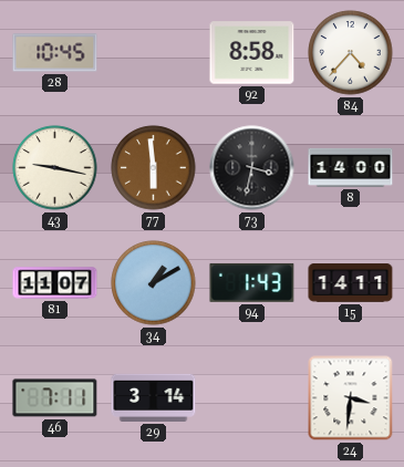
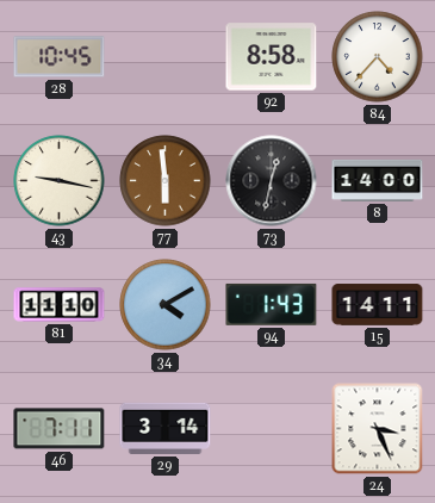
73: 3:32 -> 12:32
81: 11:07 -> 11:10
34: 1:10 -> 4:10
24: 3:31 -> 3:26
